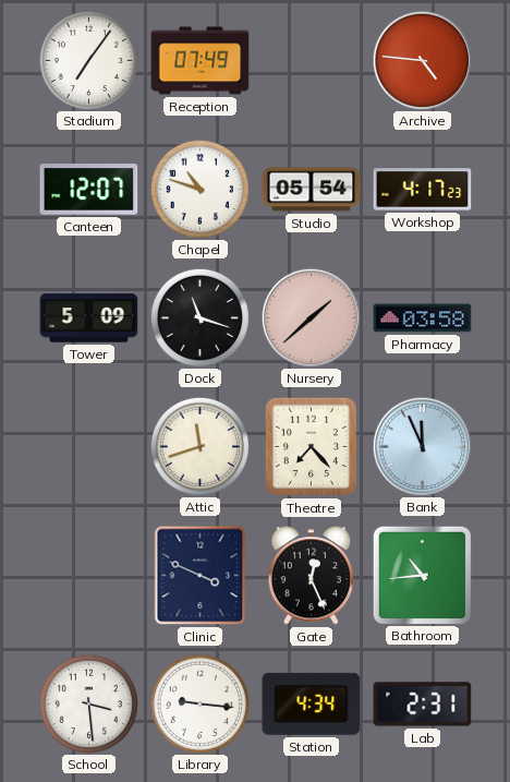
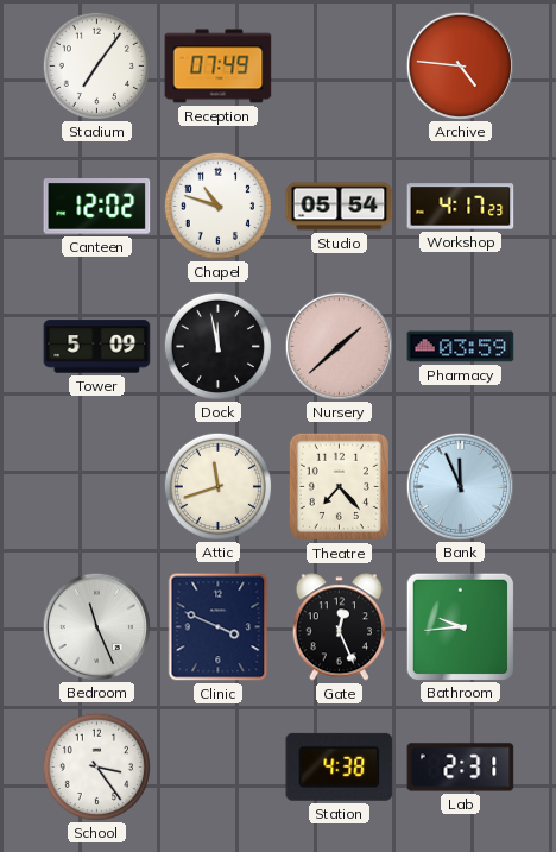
Canteen: 12:07 -> 12:02
Dock: 11:18 -> 11:58
Pharmacy: 03:58 -> 03:59
Bedroom: none -> 11:26
Bathroom: 10:44 -> 9:44
School: 3:29 -> 3:24
Library: 9:16 -> none
Station: 4:34 -> 4:38
